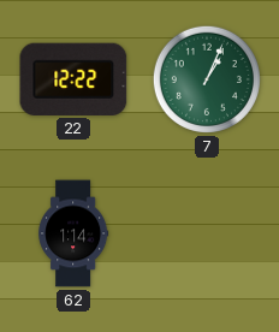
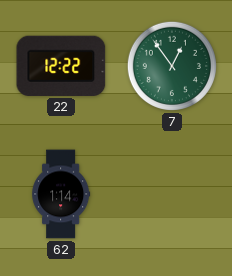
7: 1:04 -> 12:54
